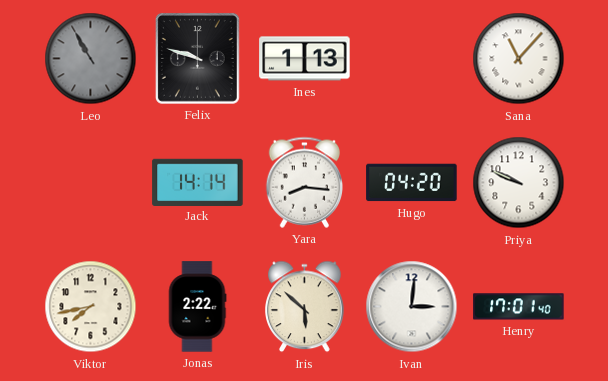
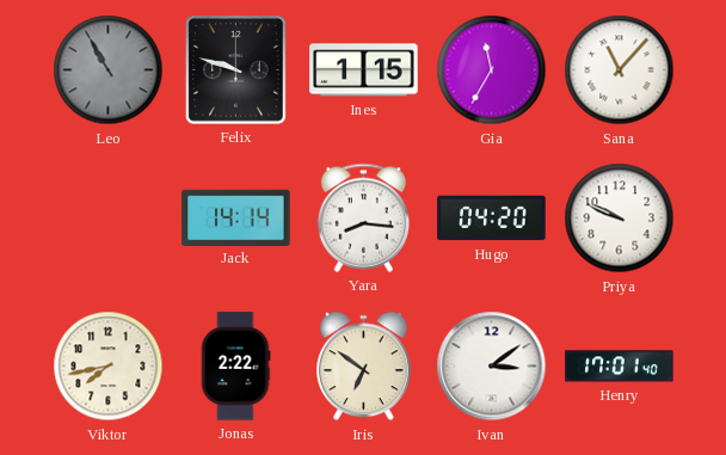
Ines: 1:13 -> 1:15
Gia: none -> 11:35
Iris: 5:52 -> 6:51
Ivan: 3:01 -> 3:09
